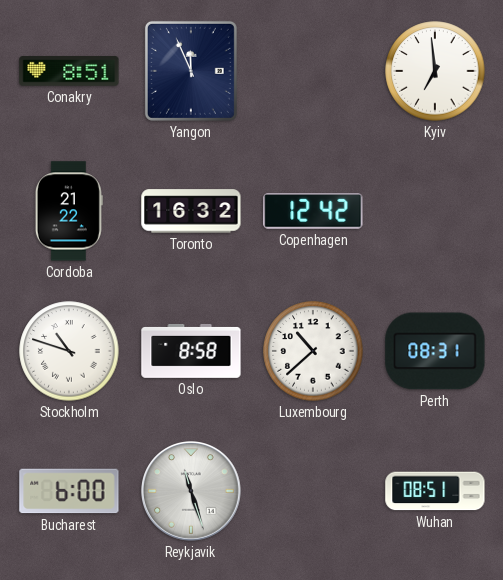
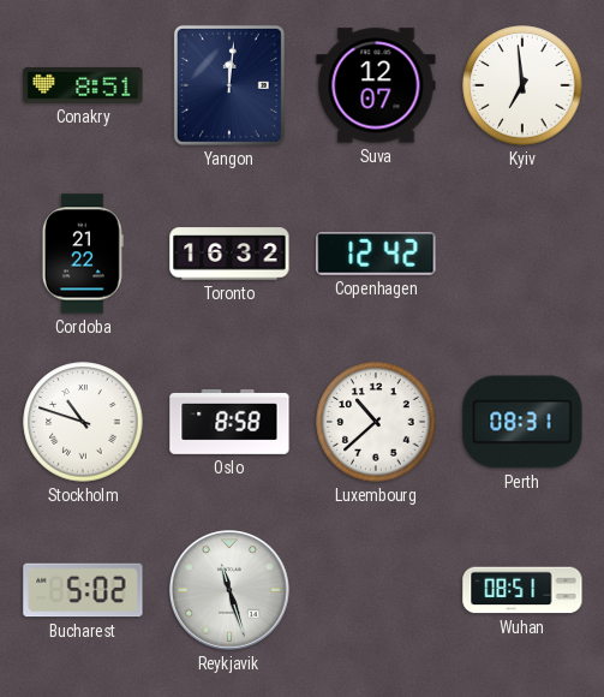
Yangon: 11:56 -> 12:01
Suva: none -> 12:07
Bucharest: 6:00 -> 5:02
